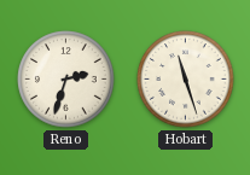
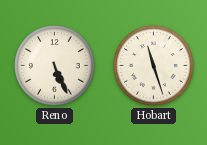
Reno: 2:33 -> 5:26
